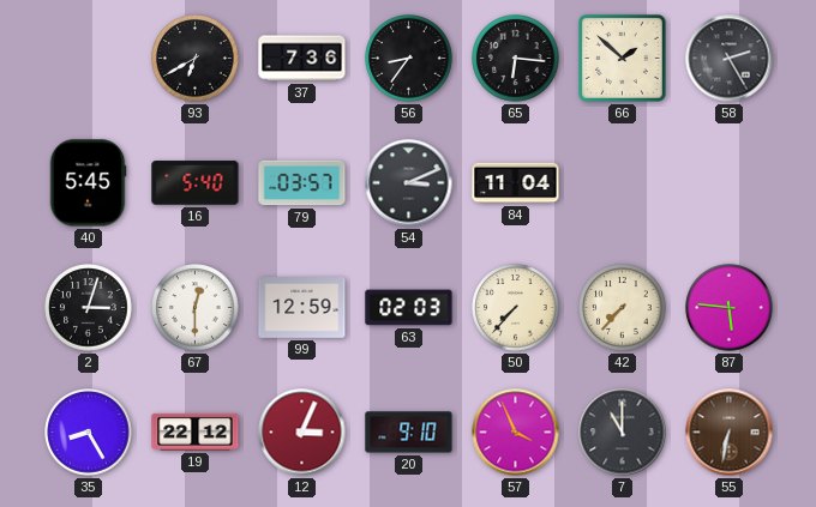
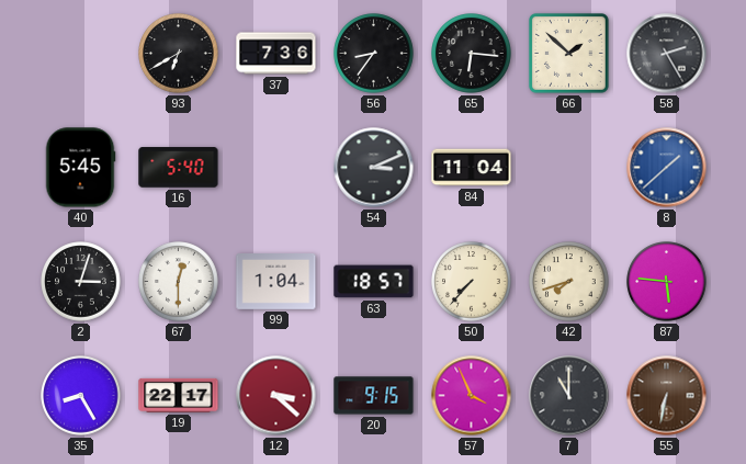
79: 03:57 -> none
8: none -> 1:38
99: 12:59 -> 1:04
63: 02:03 -> 18:57
42: 7:37 -> 7:42
19: 22:12 -> 22:17
12: 3:04 -> 3:22
20: 9:10 -> 9:15
